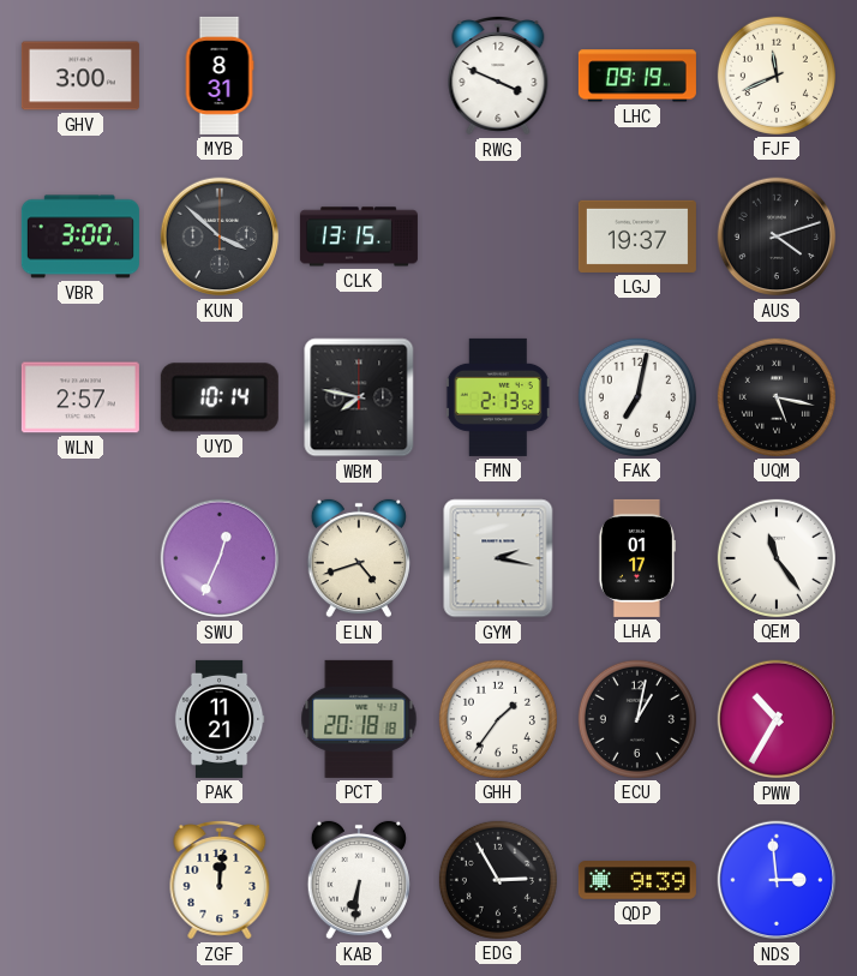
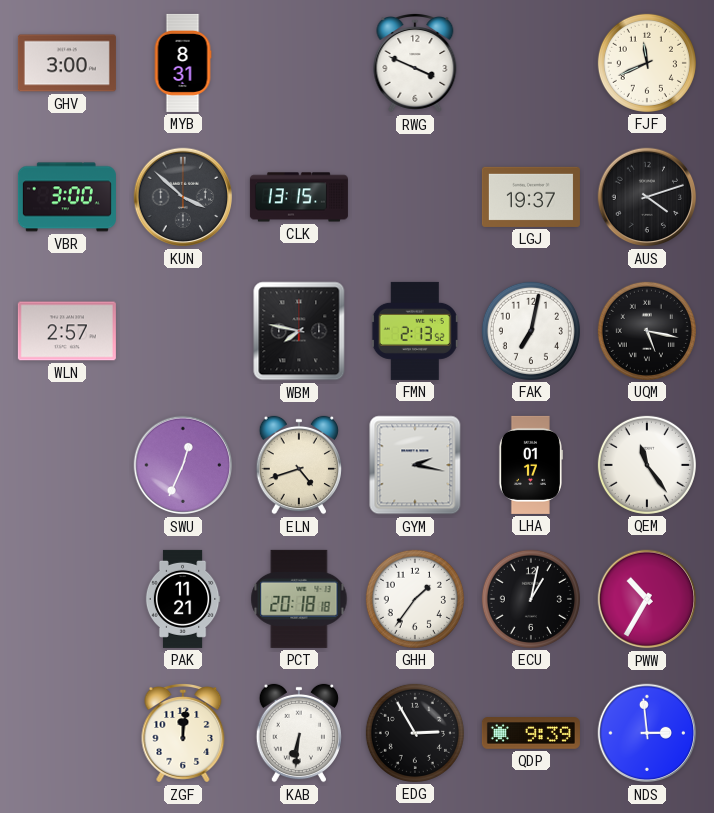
LHC: 09:19 -> none
UYD: 10:14 -> none
